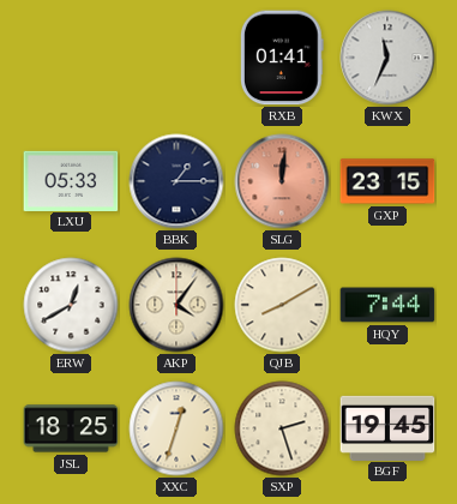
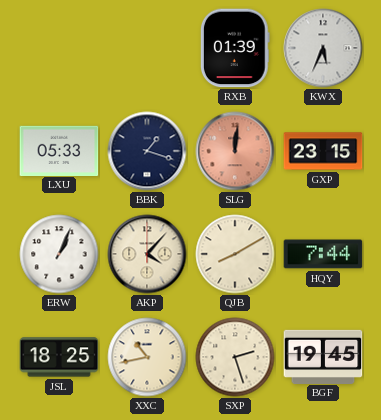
RXB: 01:41 -> 01:39
KWX: 11:34 -> 5:34
BBK: 1:15 -> 1:18
ERW: 12:40 -> 1:04
AKP: 4:06 -> 4:07
XXC: 12:33 -> 10:43
